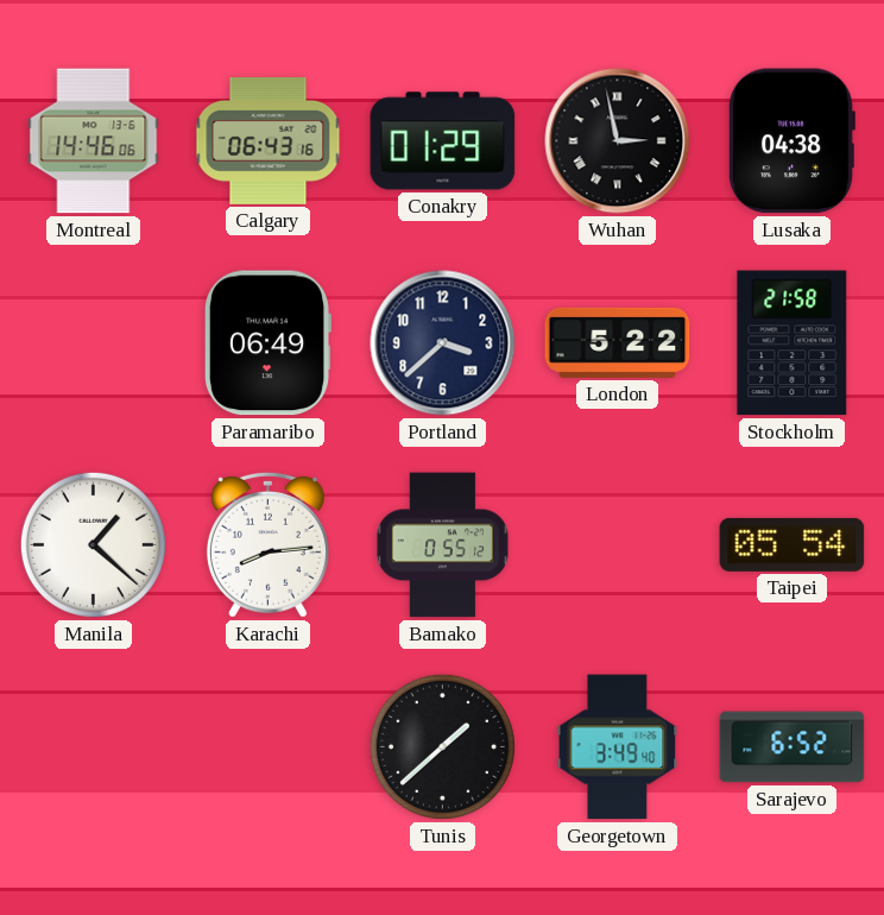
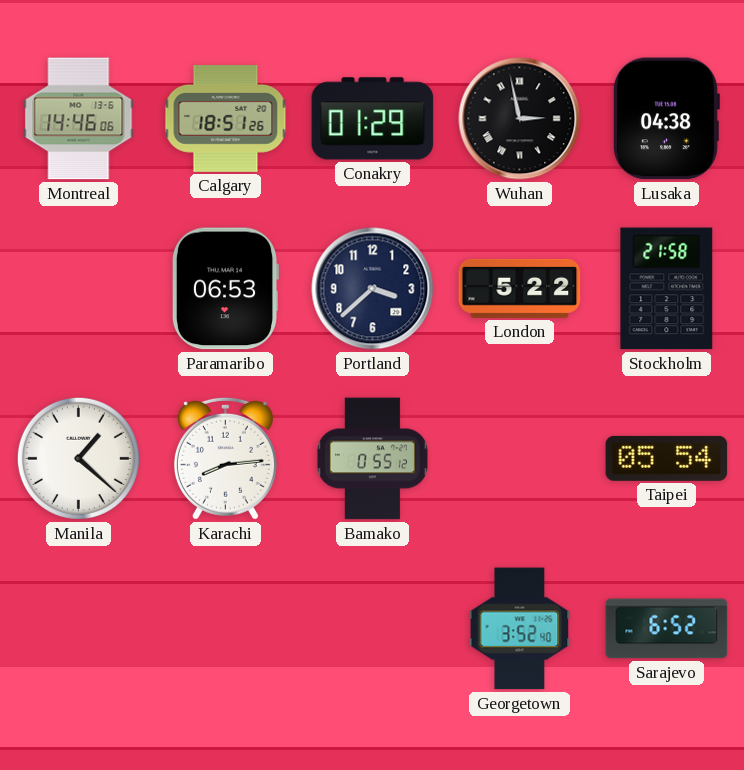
Calgary: 06:43 -> 18:51
Paramaribo: 06:49 -> 06:53
Tunis: 1:38 -> none
Georgetown: 3:49 -> 3:52
